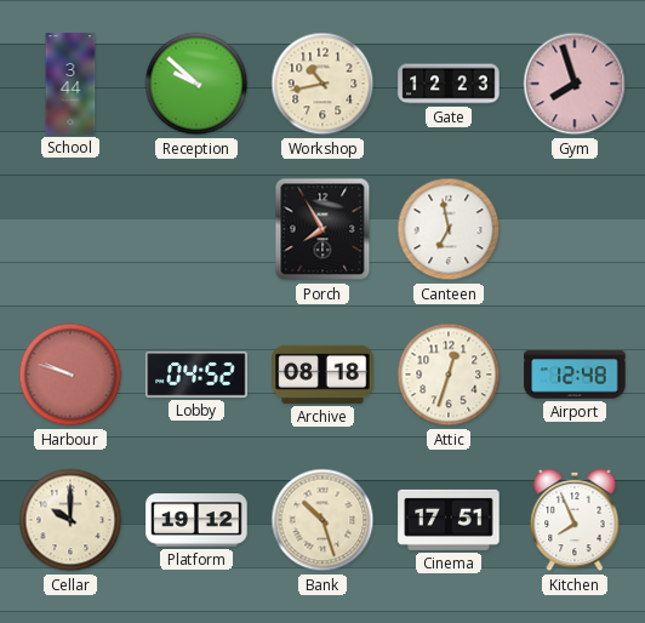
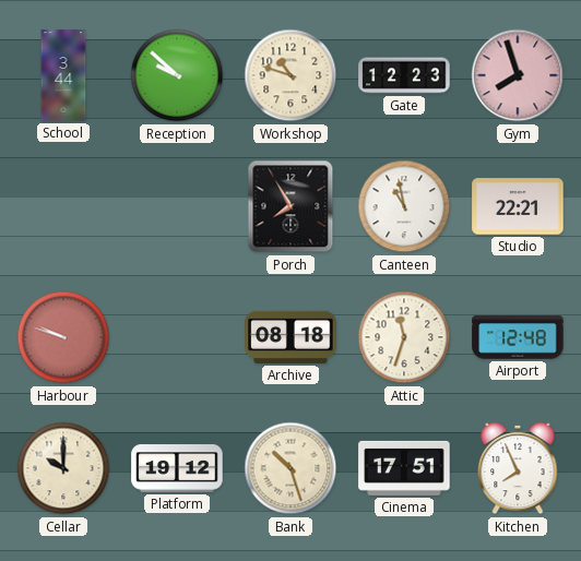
Workshop: 10:43 -> 10:48
Canteen: 6:58 -> 10:58
Studio: none -> 22:21
Lobby: 04:52 -> none
Attic: 12:33 -> 11:33
